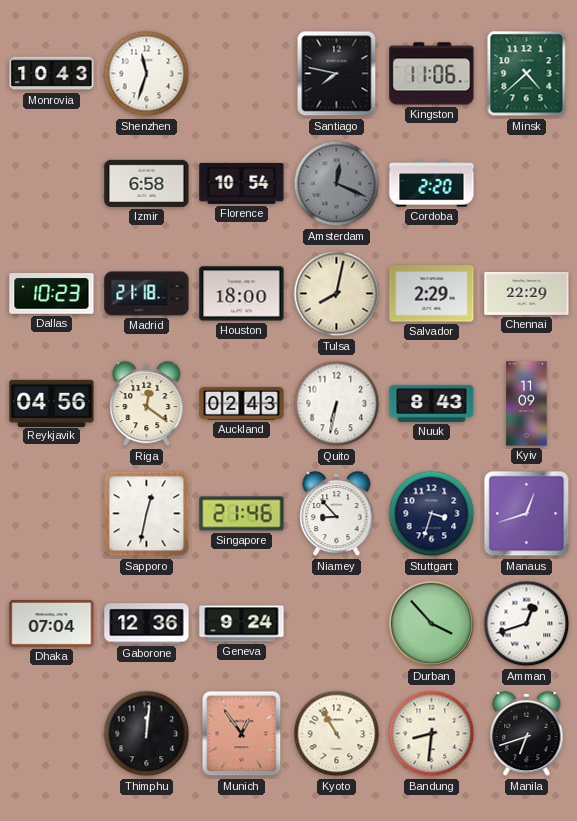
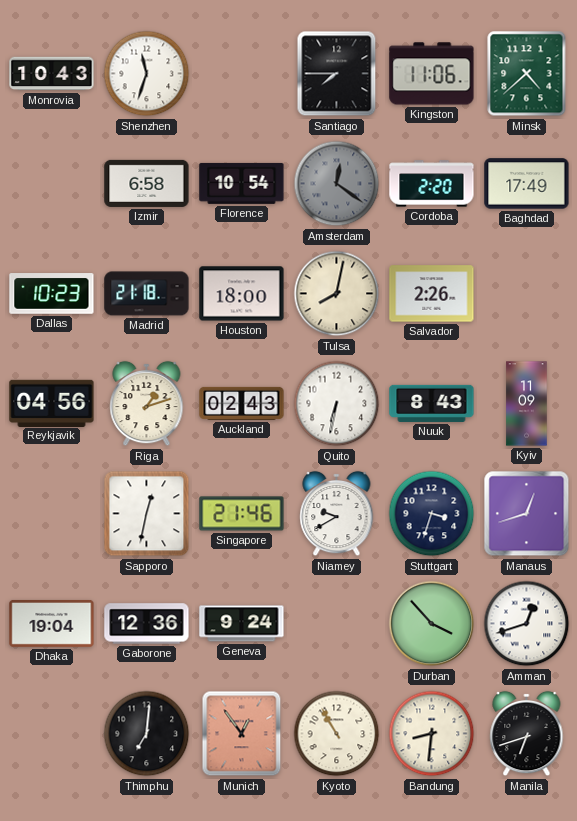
Santiago: 7:47 -> 7:45
Amsterdam: 12:19 -> 12:21
Baghdad: none -> 17:49
Salvador: 2:29 -> 2:26
Chennai: 22:29 -> none
Riga: 12:21 -> 1:12
Niamey: 8:53 -> 9:40
Dhaka: 07:04 -> 19:04
Thimphu: 12:01 -> 7:01
